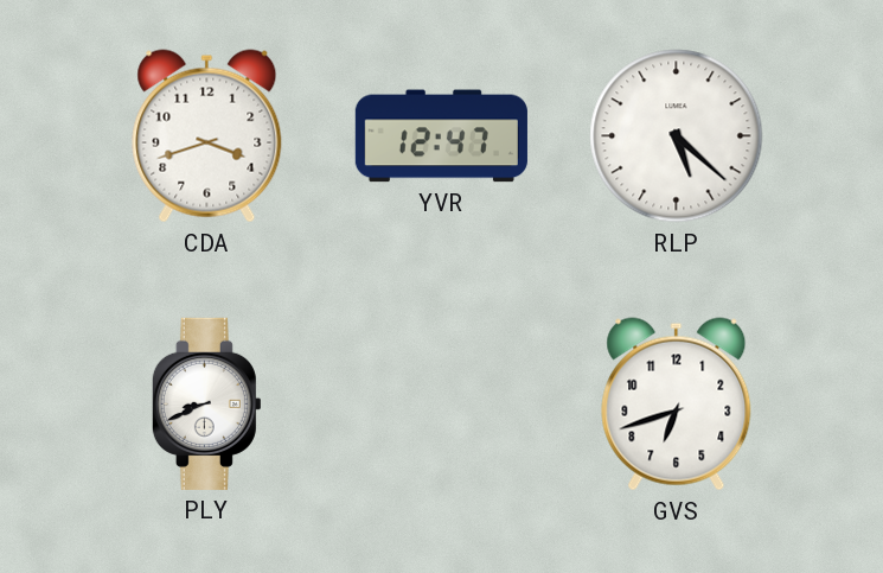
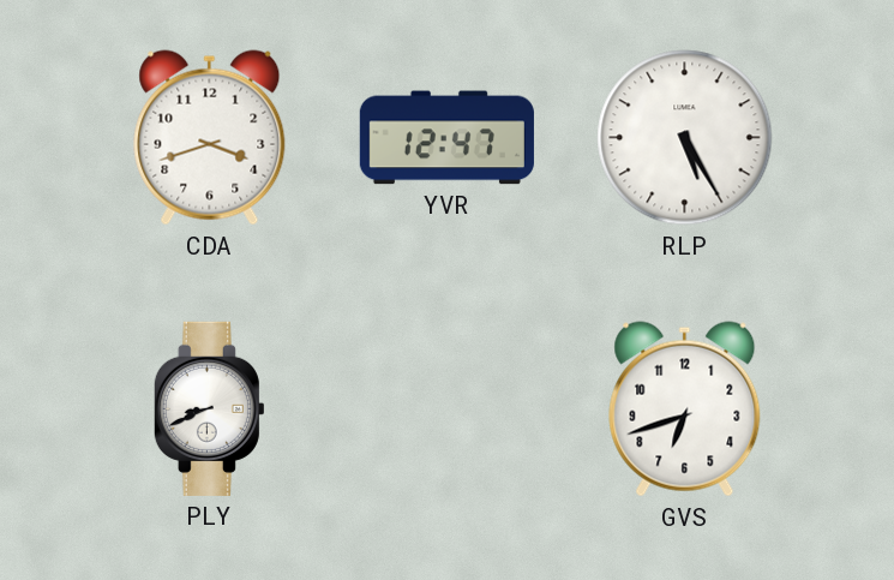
RLP: 5:22 -> 5:25
